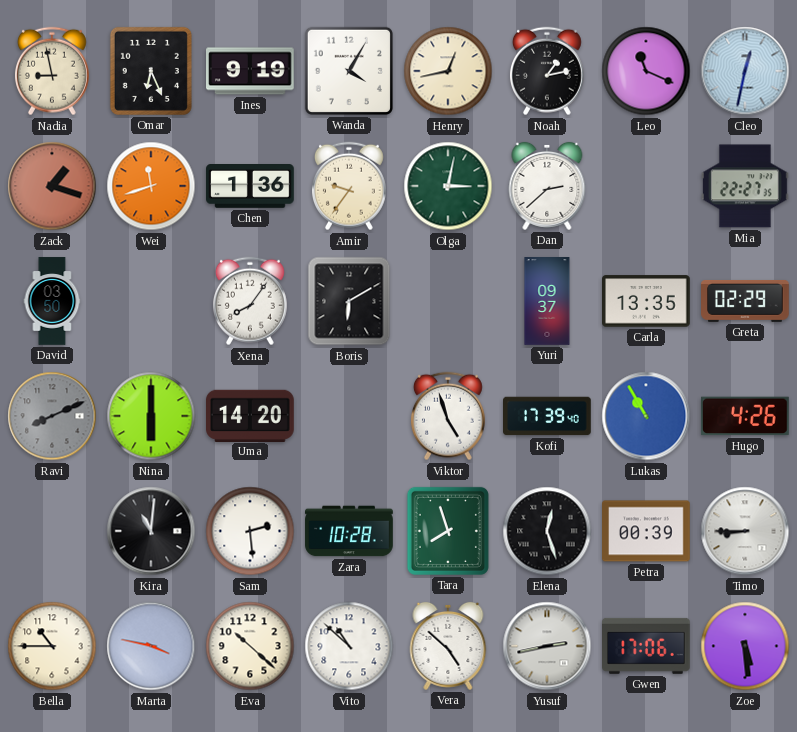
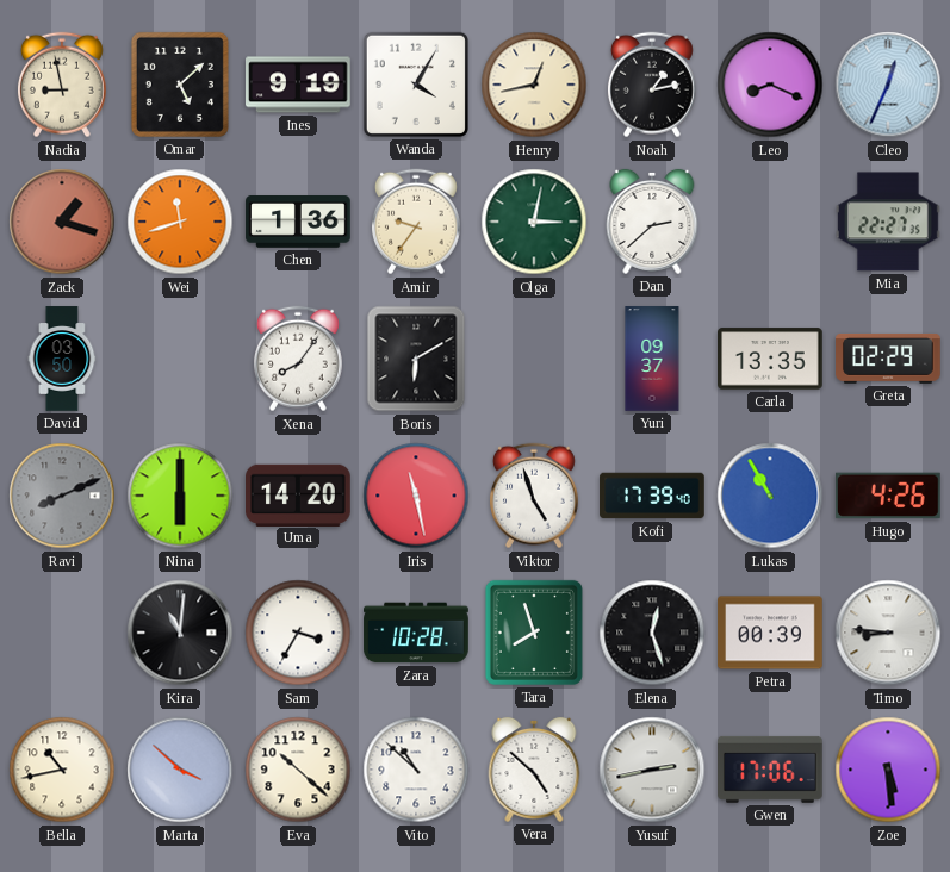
Omar: 6:26 -> 5:08
Leo: 11:19 -> 8:19
Cleo: 12:32 -> 12:34
Iris: none -> 11:28
Sam: 2:29 -> 3:35
Timo: 8:45 -> 8:46
Bella: 10:45 -> 10:43
Marta: 3:47 -> 3:52
